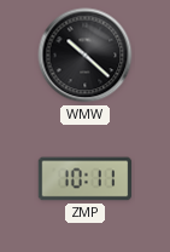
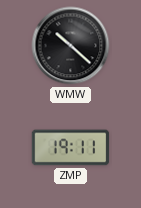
ZMP: 10:11 -> 19:11
